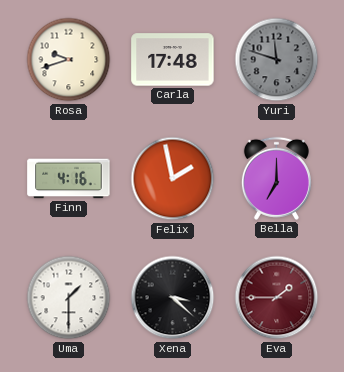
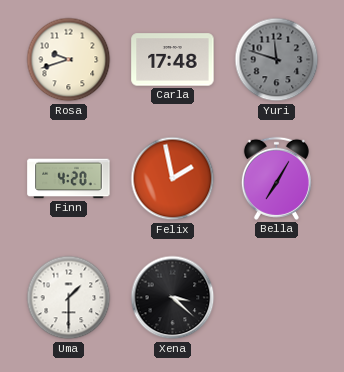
Finn: 4:16 -> 4:20
Bella: 7:00 -> 7:05
Eva: 1:45 -> none
